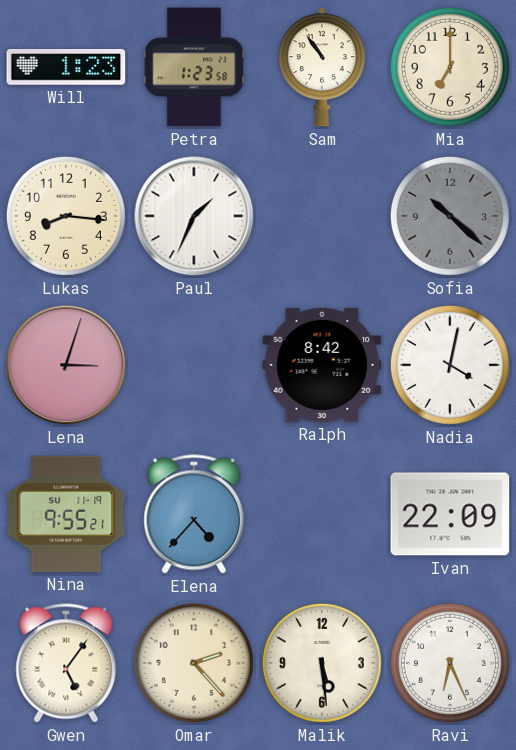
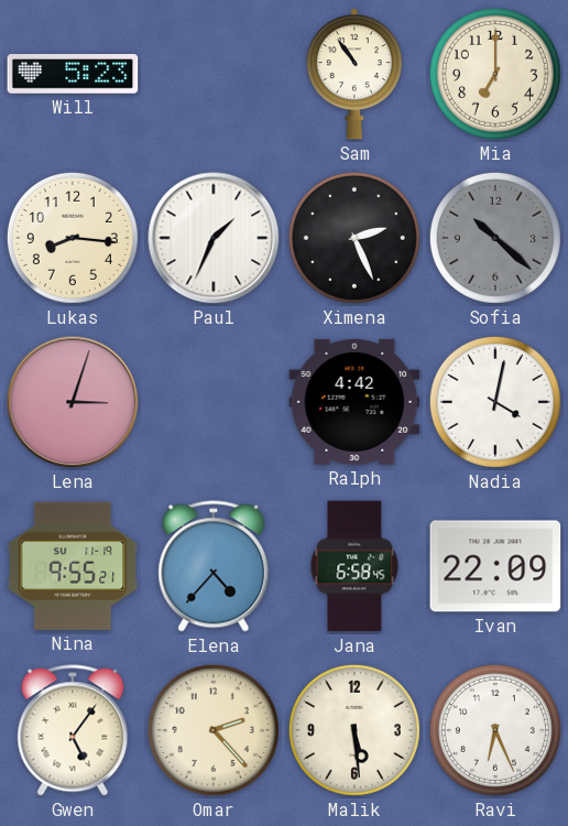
Will: 1:23 -> 5:23
Petra: 1:23 -> none
Ximena: none -> 2:26
Ralph: 8:42 -> 4:42
Jana: none -> 6:58
